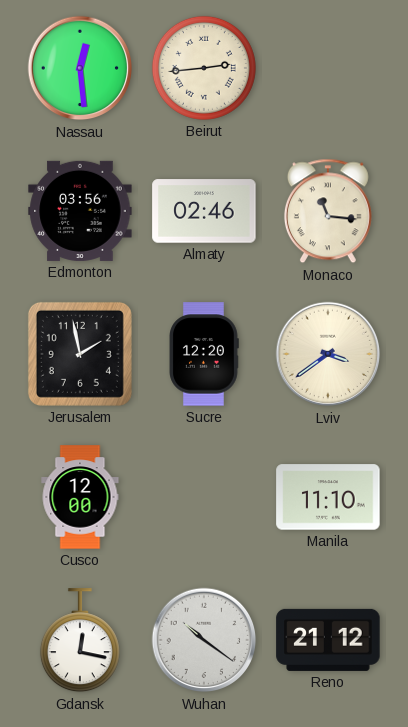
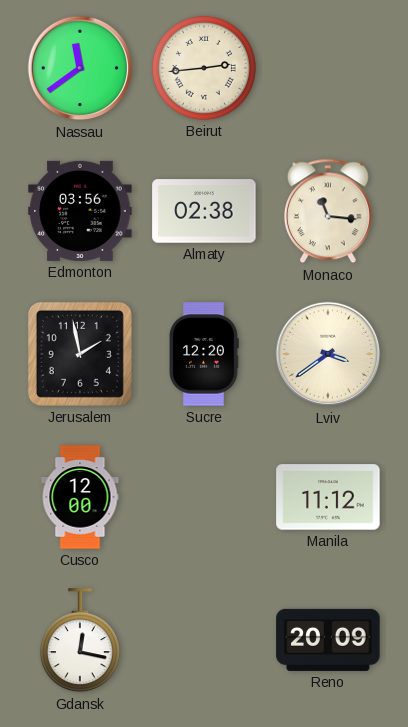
Nassau: 12:29 -> 11:39
Almaty: 02:46 -> 02:38
Manila: 11:10 -> 11:12
Wuhan: 10:21 -> none
Reno: 21:12 -> 20:09
